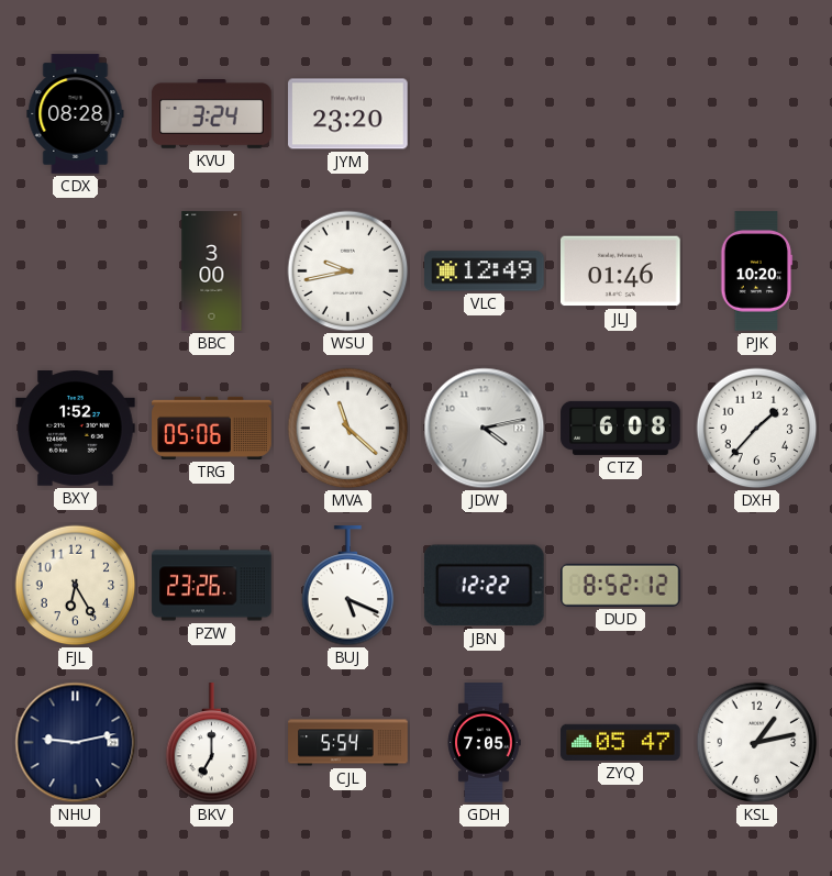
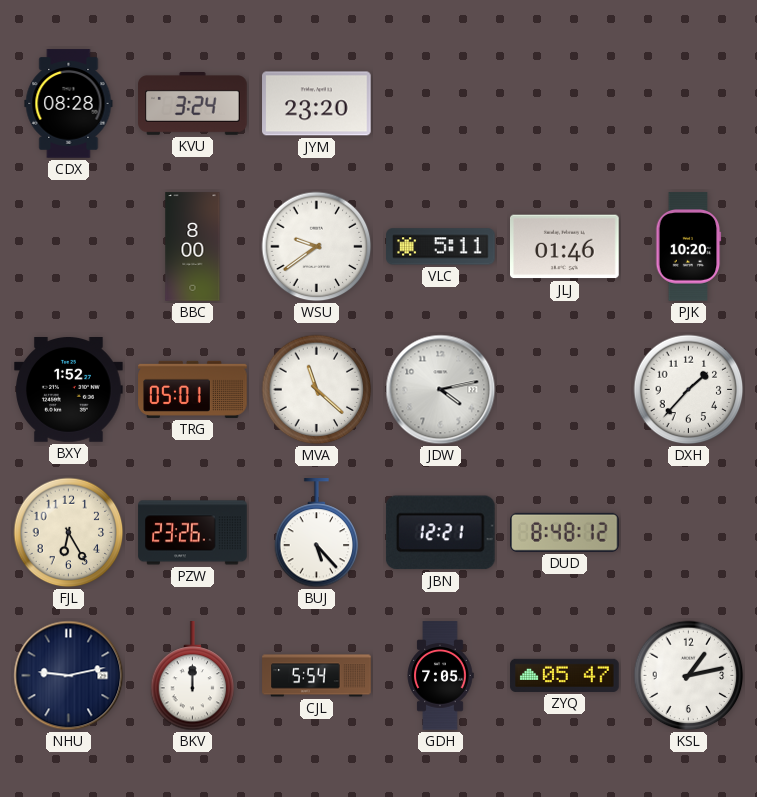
BBC: 3:00 -> 8:00
WSU: 9:43 -> 9:39
VLC: 12:49 -> 5:11
TRG: 05:06 -> 05:01
CTZ: 6:08 -> none
BUJ: 5:19 -> 5:23
JBN: 12:22 -> 12:21
DUD: 8:52 -> 8:48
BKV: 7:00 -> 12:00
